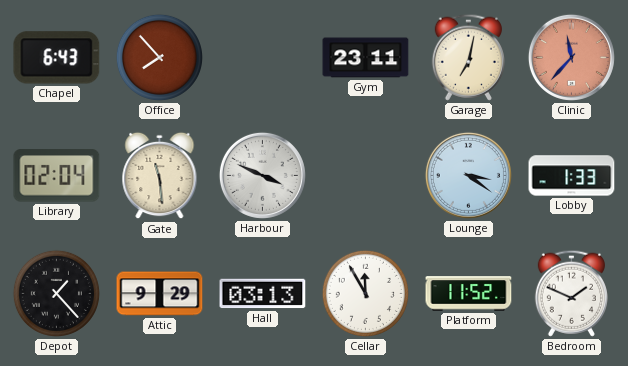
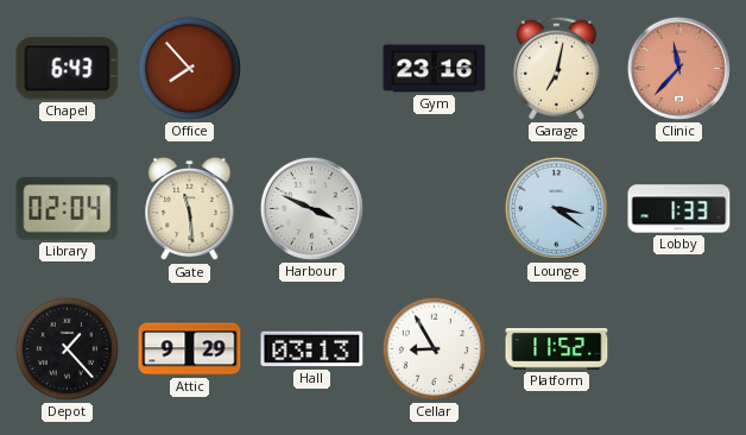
Gym: 23:11 -> 23:16
Cellar: 11:55 -> 8:55
Bedroom: 1:49 -> none
